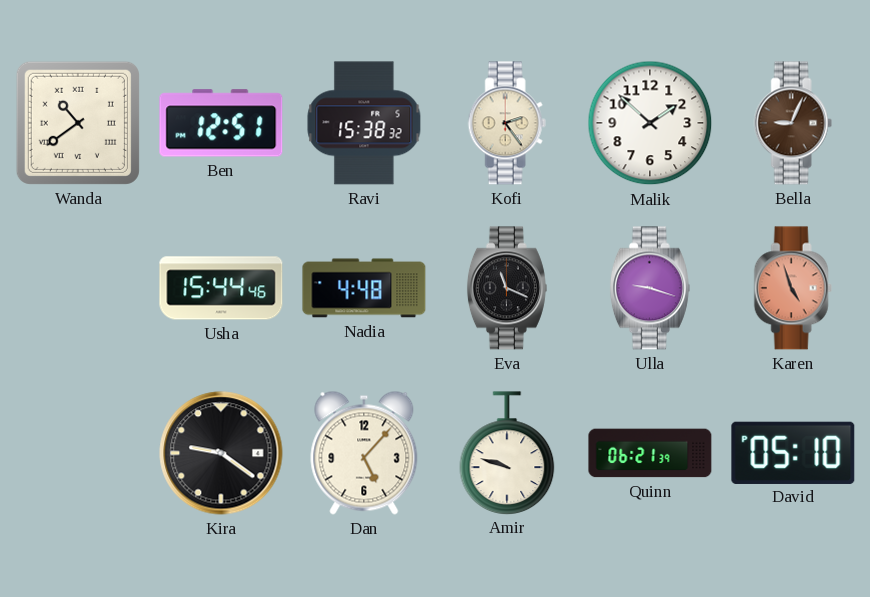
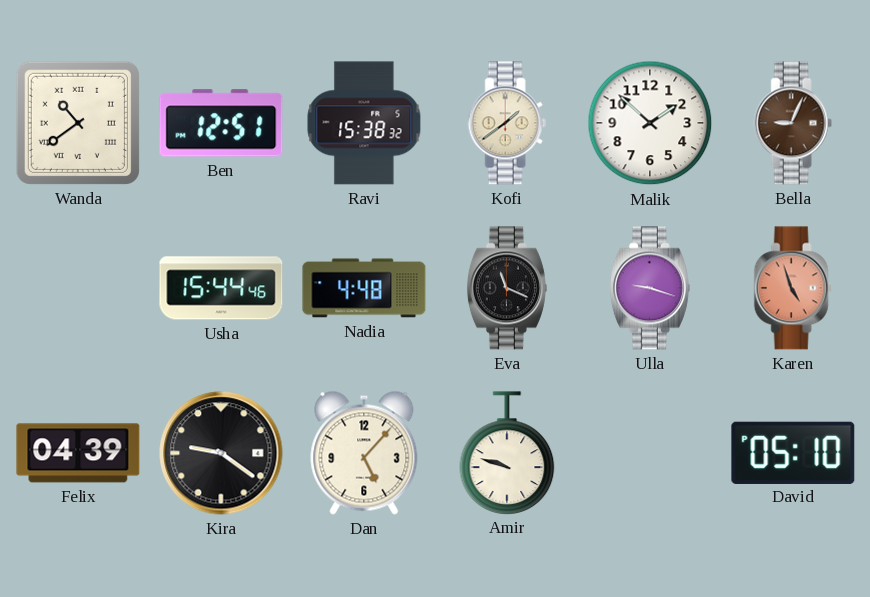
Kofi: 2:24 -> 1:39
Felix: none -> 04:39
Quinn: 06:21 -> none
